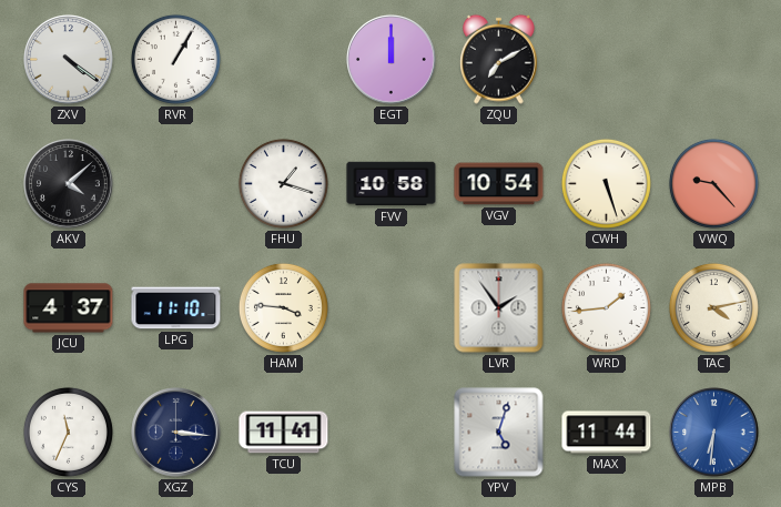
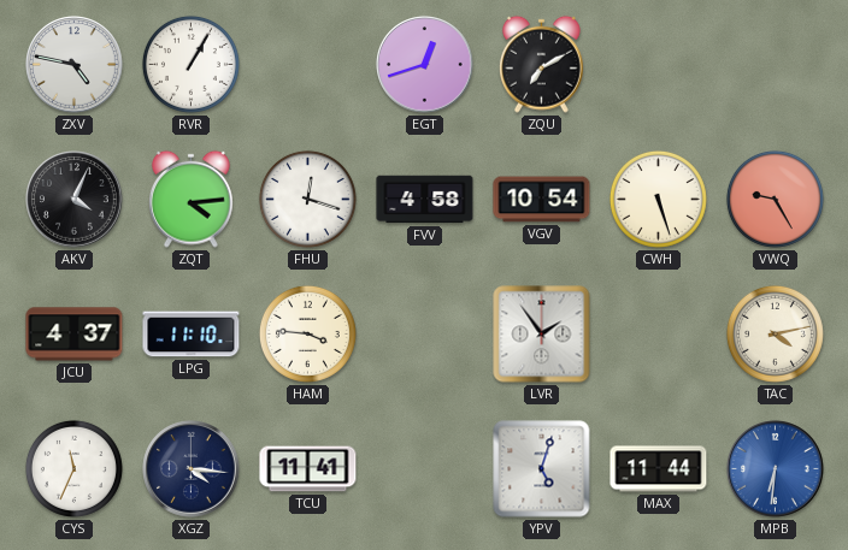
ZXV: 4:21 -> 4:47
EGT: 12:00 -> 12:42
AKV: 4:08 -> 4:04
ZQT: none -> 4:14
FHU: 1:18 -> 12:18
FVV: 10:58 -> 4:58
VWQ: 9:23 -> 9:25
WRD: 1:44 -> none
XGZ: 3:16 -> 4:16
